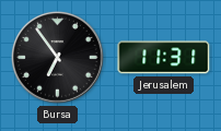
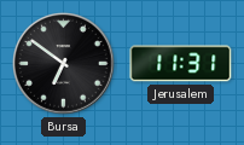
Bursa: 6:54 -> 6:51
